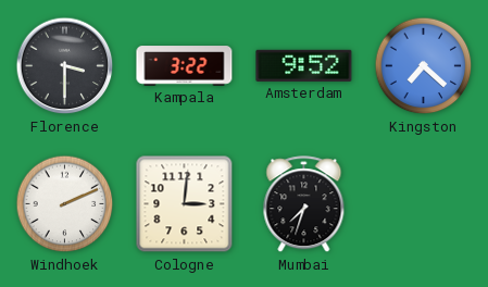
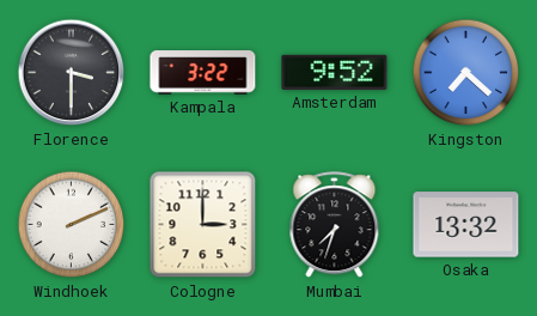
Cologne: 3:01 -> 3:00
Osaka: none -> 13:32
